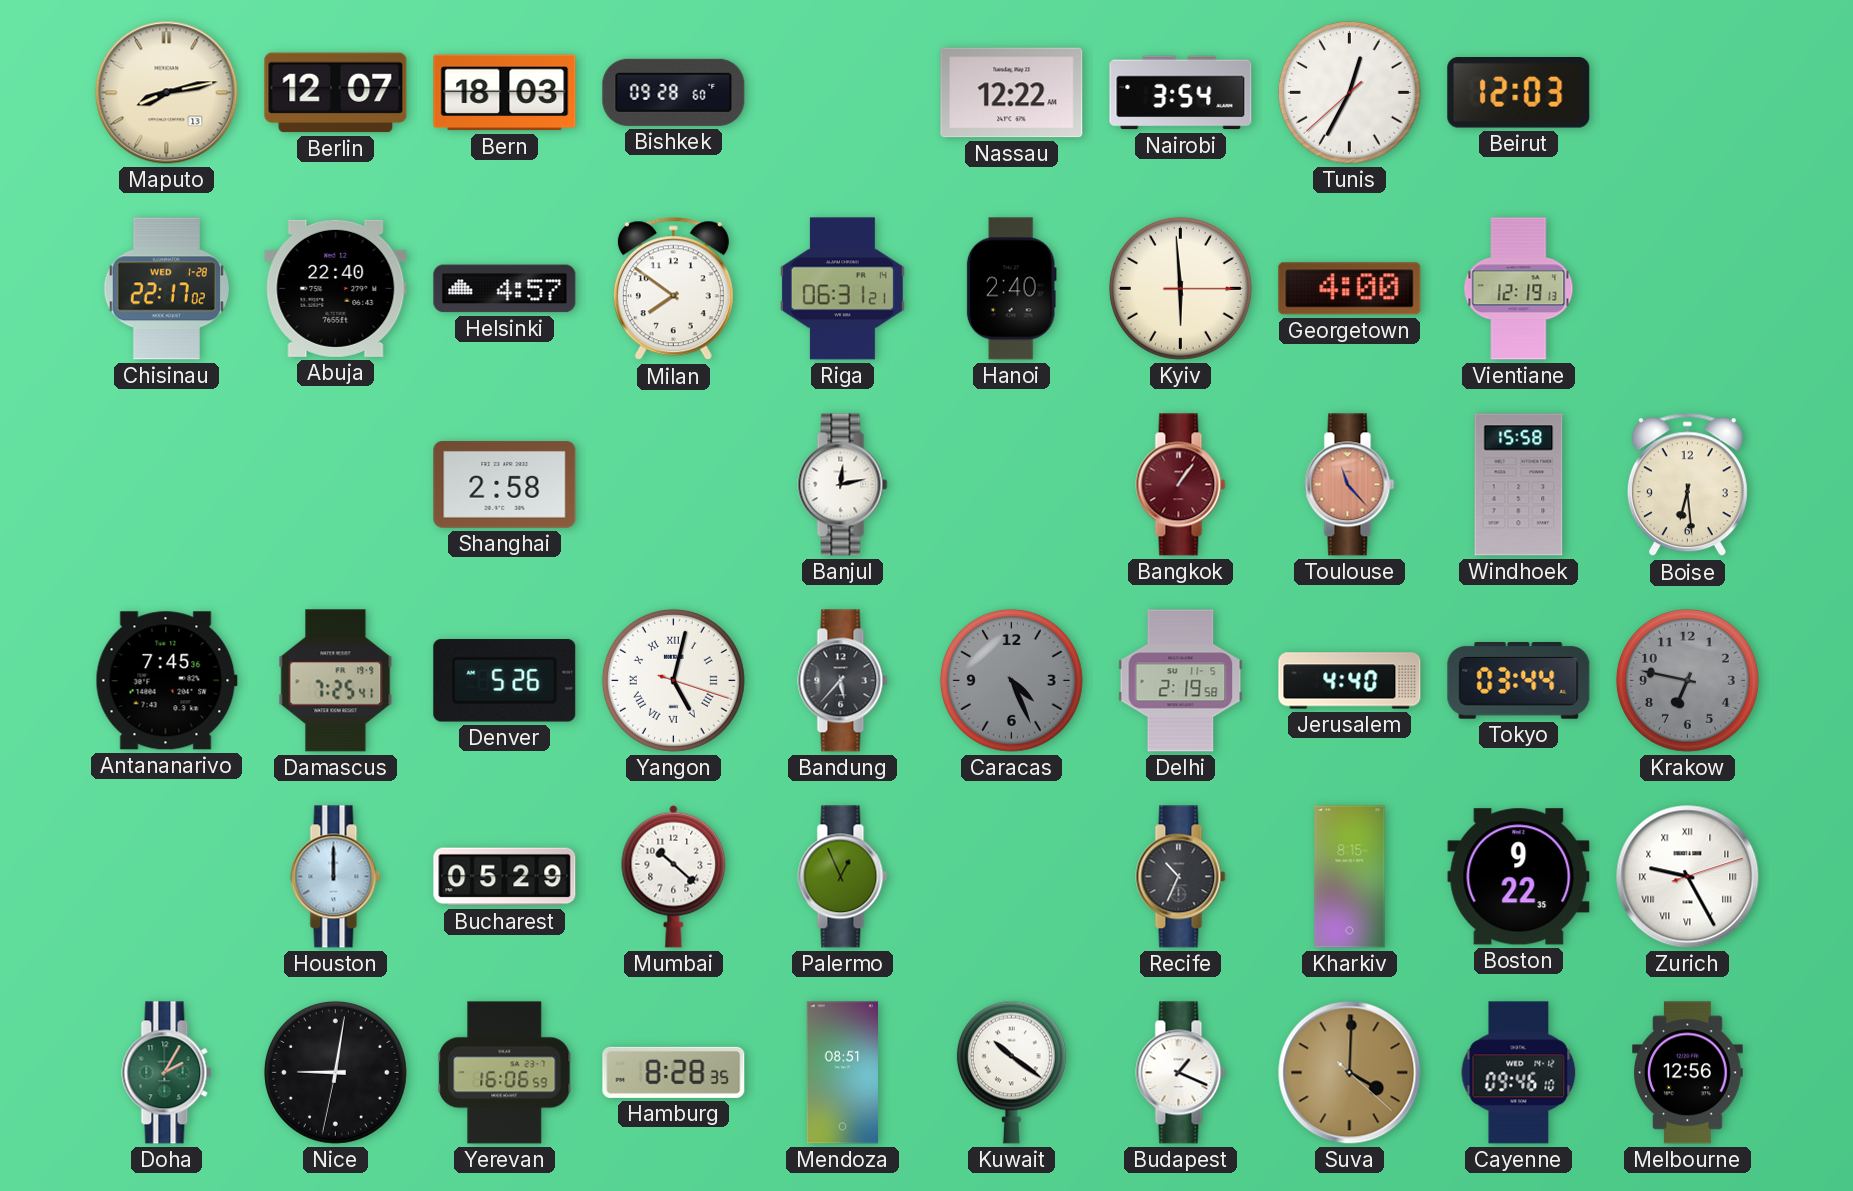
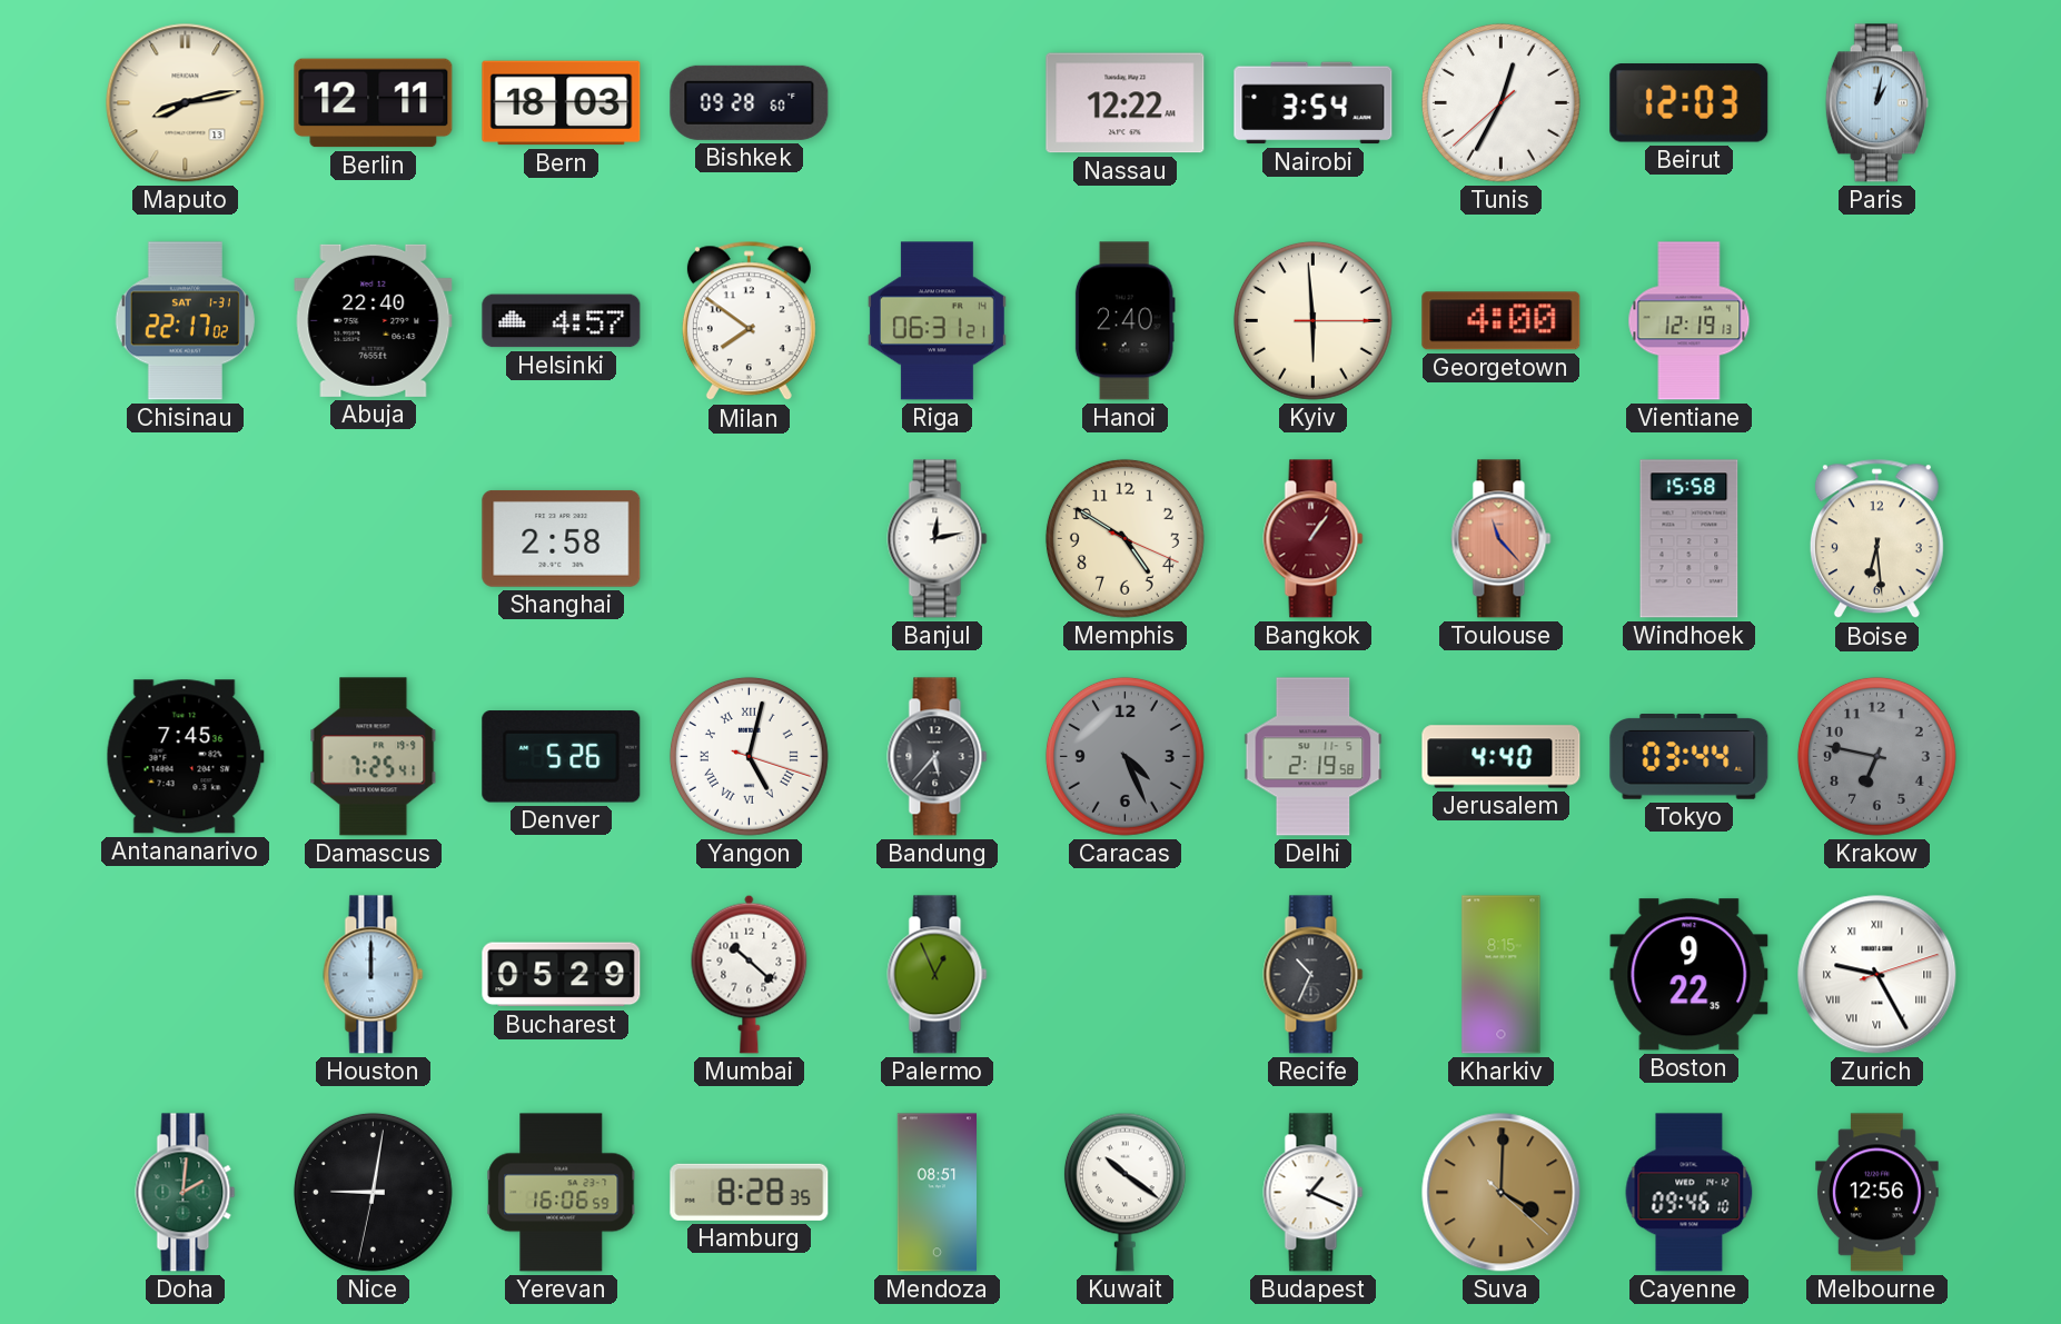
Berlin: 12:07 -> 12:11
Paris: none -> 1:02
Chisinau date: WED 1-28 -> SAT 1-31
Memphis: none -> 4:50
Doha: 2:05 -> 2:01
